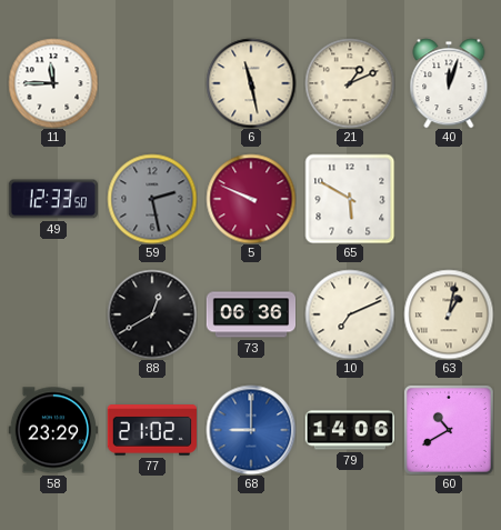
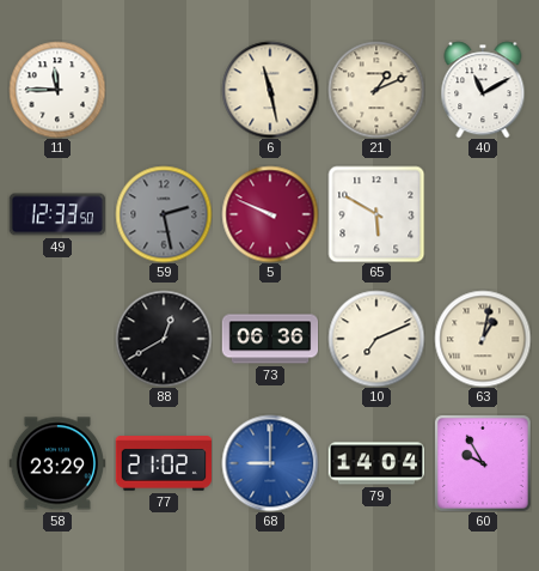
40: 12:03 -> 11:10
79: 14:06 -> 14:04
60: 10:40 -> 9:55
